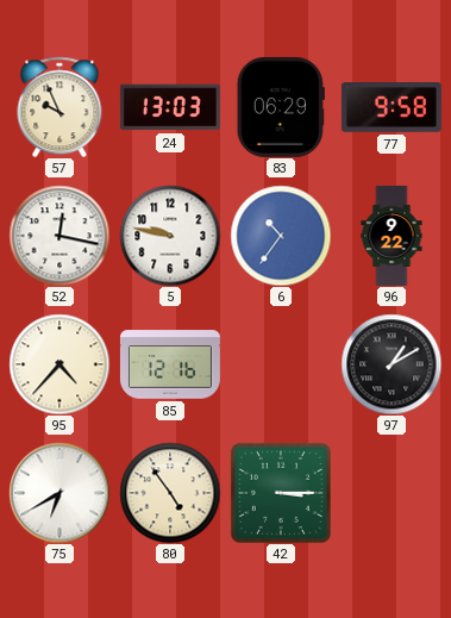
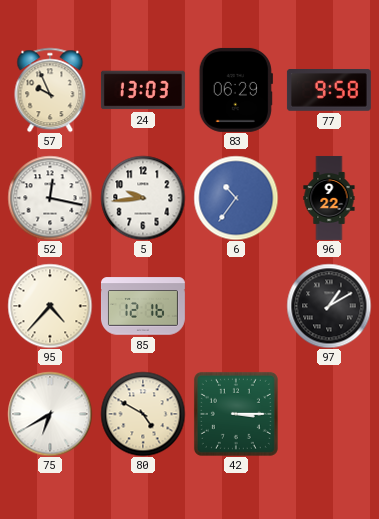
5: 9:47 -> 9:44
80: 4:54 -> 4:50
